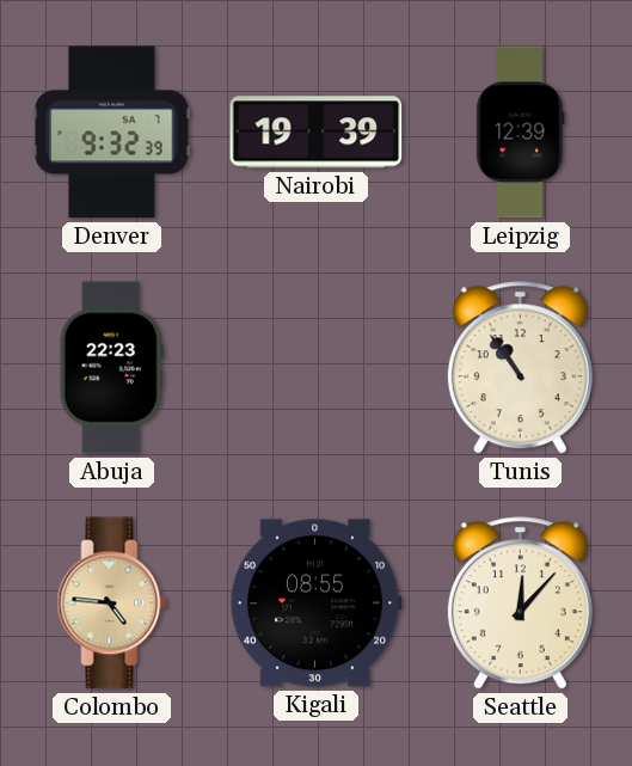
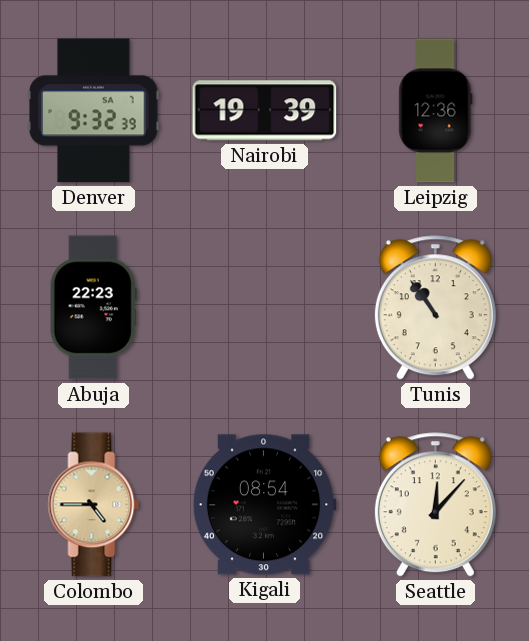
Leipzig: 12:39 -> 12:36
Colombo: 4:46 -> 4:45
Kigali: 08:55 -> 08:54
